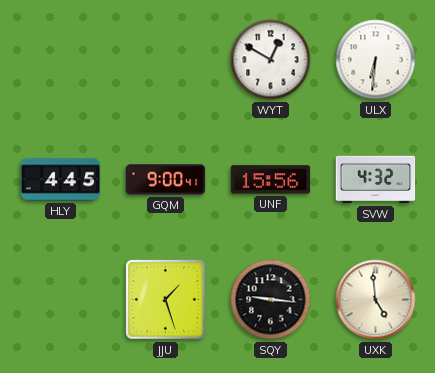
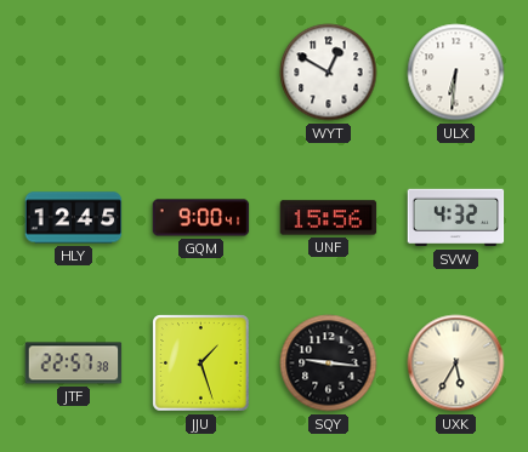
HLY: 4:45 -> 12:45
JTF: none -> 22:57
UXK: 4:59 -> 5:35
